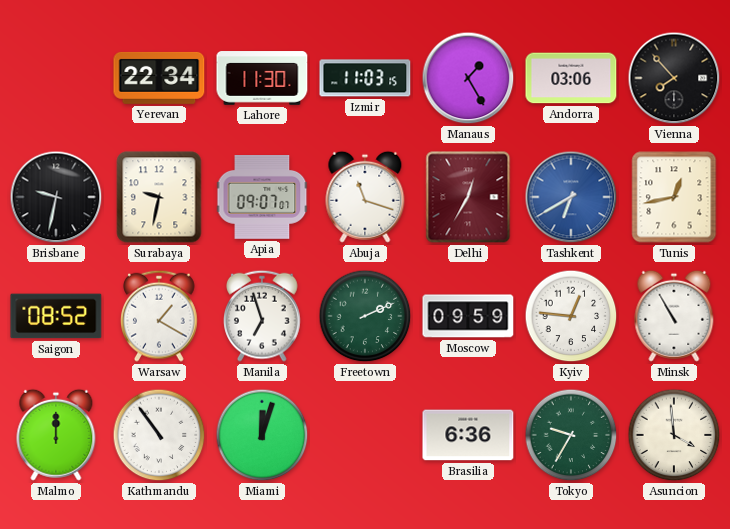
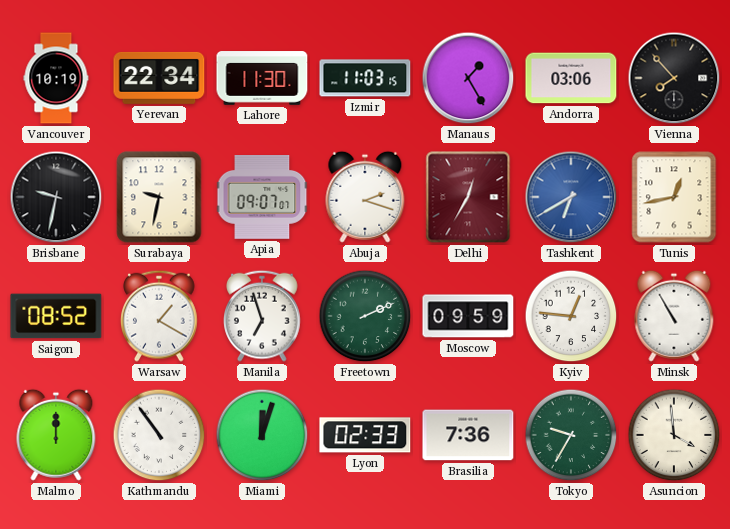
Vancouver: none -> 10:19
Abuja: 11:18 -> 2:18
Lyon: none -> 02:33
Brasilia: 6:36 -> 7:36
